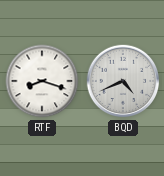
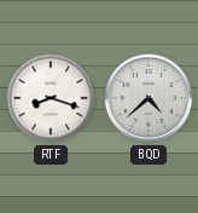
BQD: 4:41 -> 4:38
